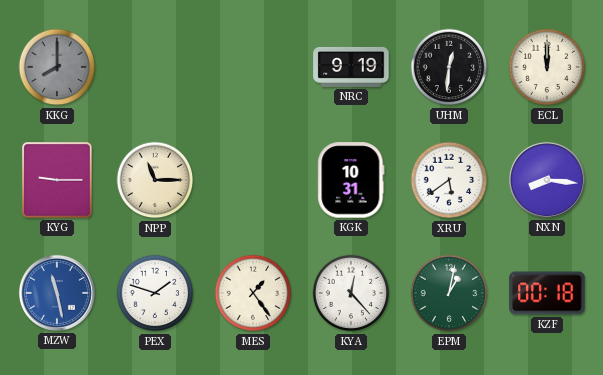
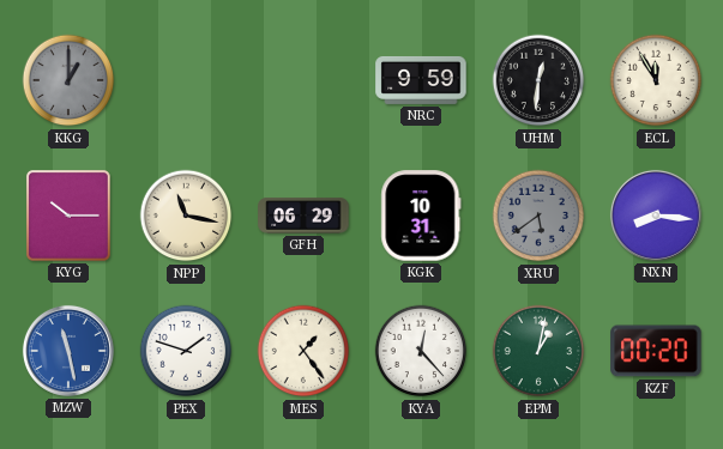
KKG: 8:00 -> 1:00
NRC: 9:19 -> 9:59
ECL: 12:00 -> 11:55
KYG: 9:15 -> 10:15
NPP: 11:15 -> 11:17
GFH: none -> 06:29
XRU dial: white -> grey
KZF: 00:18 -> 00:20
